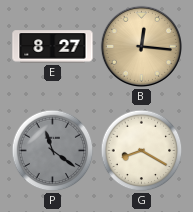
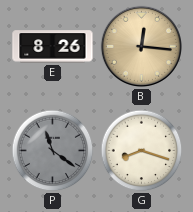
E: 8:27 -> 8:26
G: 8:20 -> 8:18
